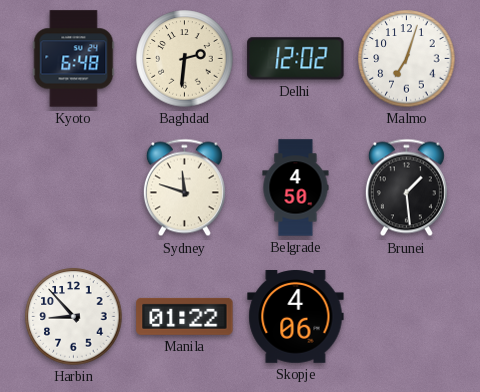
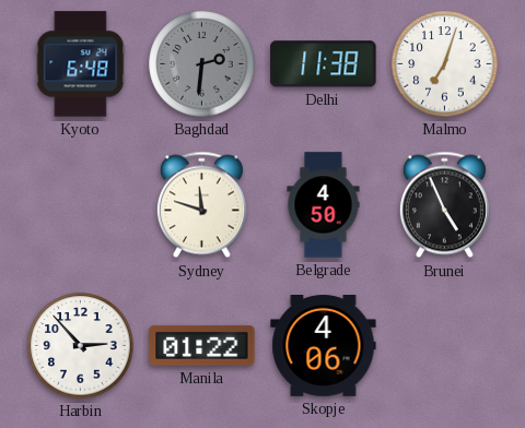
Baghdad dial: cream -> grey
Delhi: 12:02 -> 11:38
Brunei: 1:29 -> 4:56
Harbin: 8:53 -> 2:53
